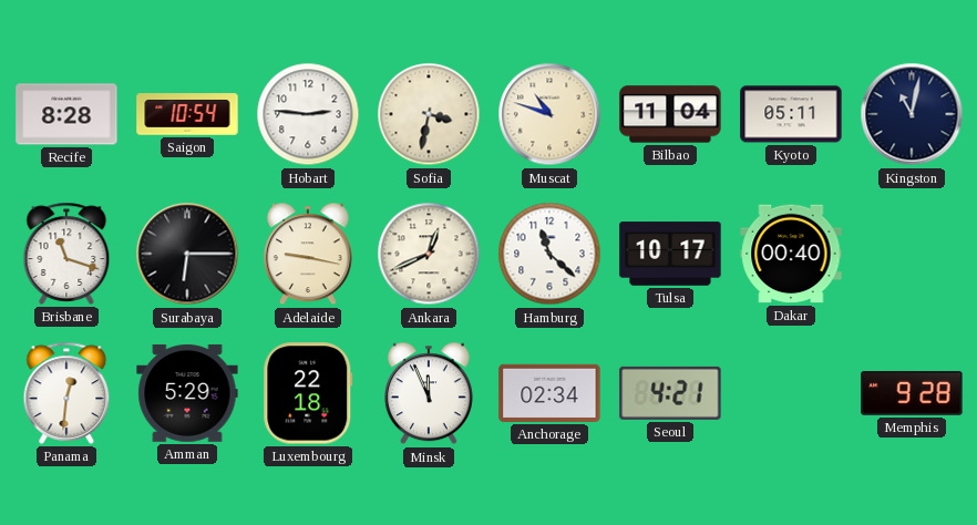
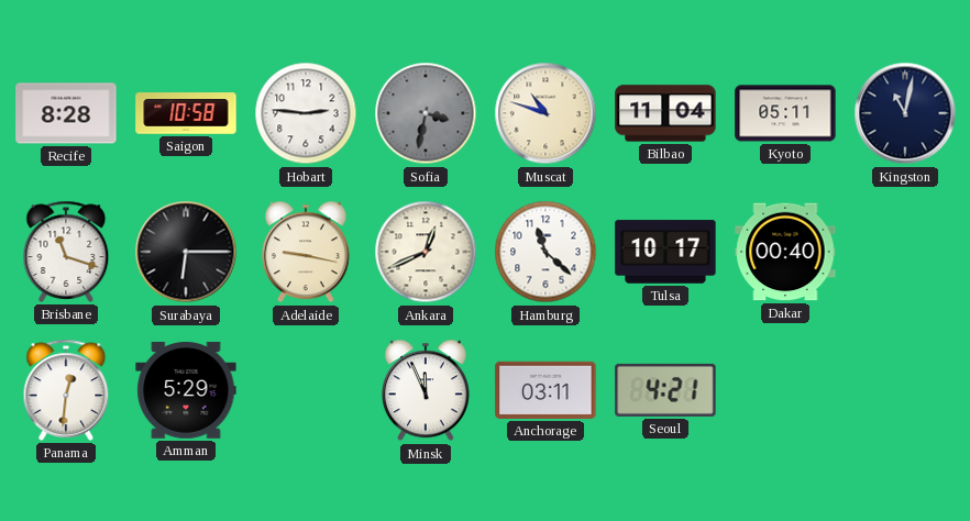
Saigon: 10:54 -> 10:58
Sofia dial: cream -> grey
Luxembourg: 22:18 -> none
Anchorage: 02:34 -> 03:11
Memphis: 9:28 -> none
